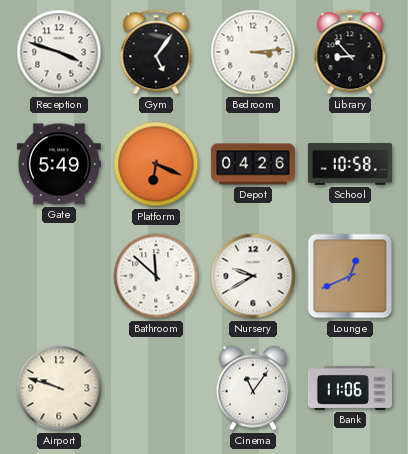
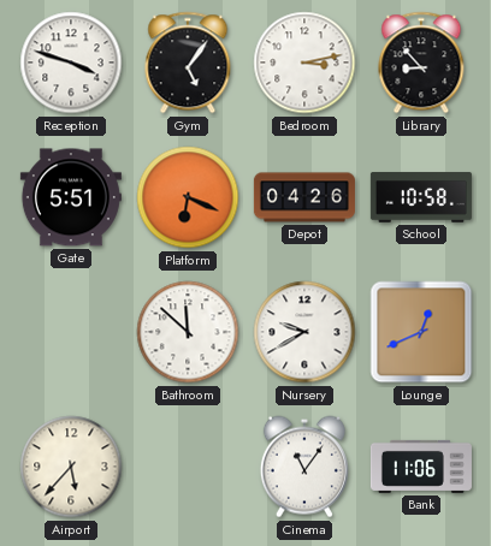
Bedroom: 3:14 -> 3:13
Gate: 5:49 -> 5:51
Airport: 9:48 -> 5:37
